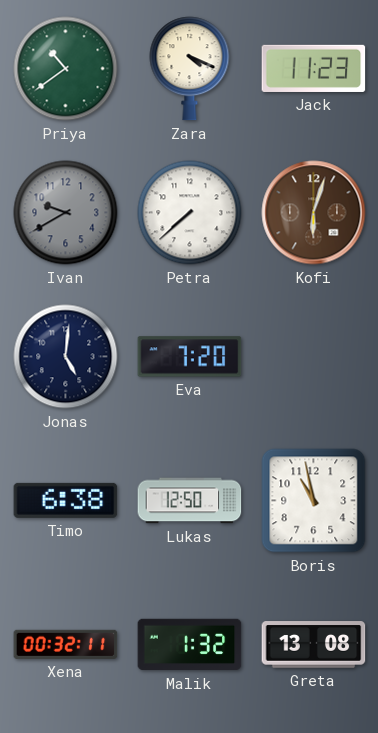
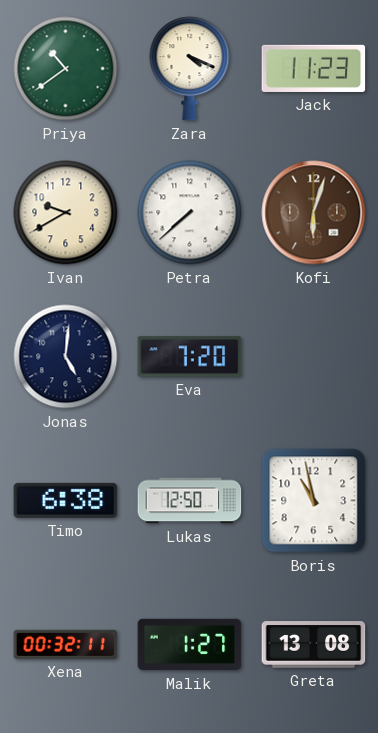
Ivan dial: grey -> cream
Malik: 1:32 -> 1:27
